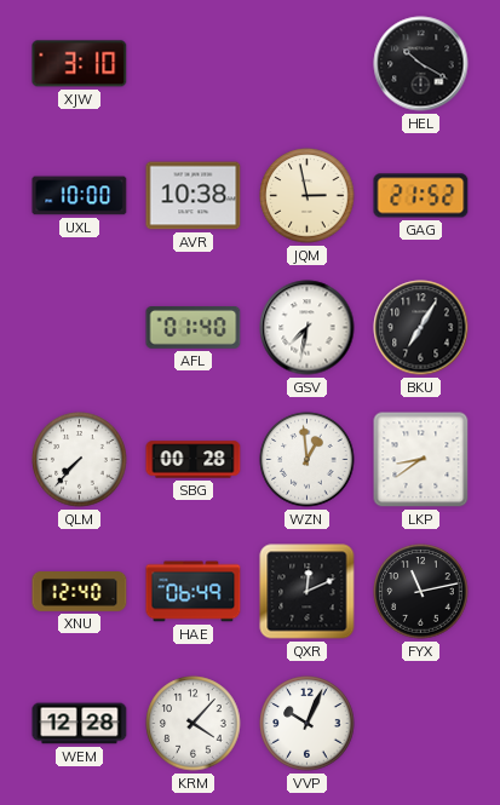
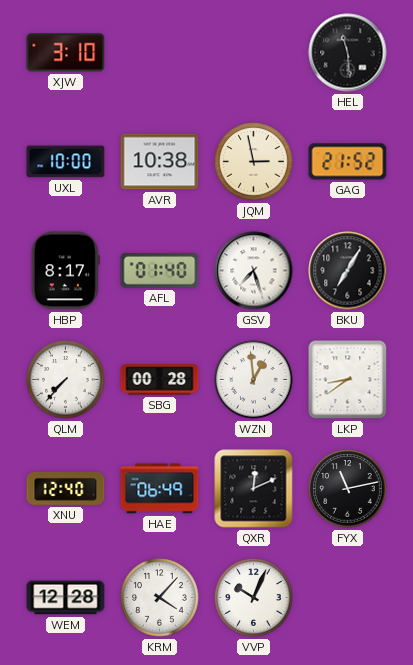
HEL: 10:20 -> 11:29
HBP: none -> 8:17
GSV: 7:32 -> 7:27
